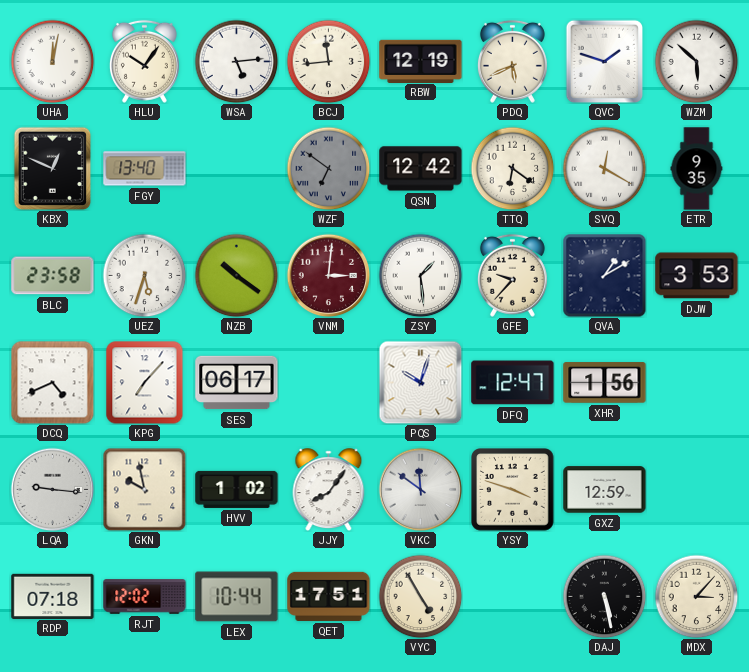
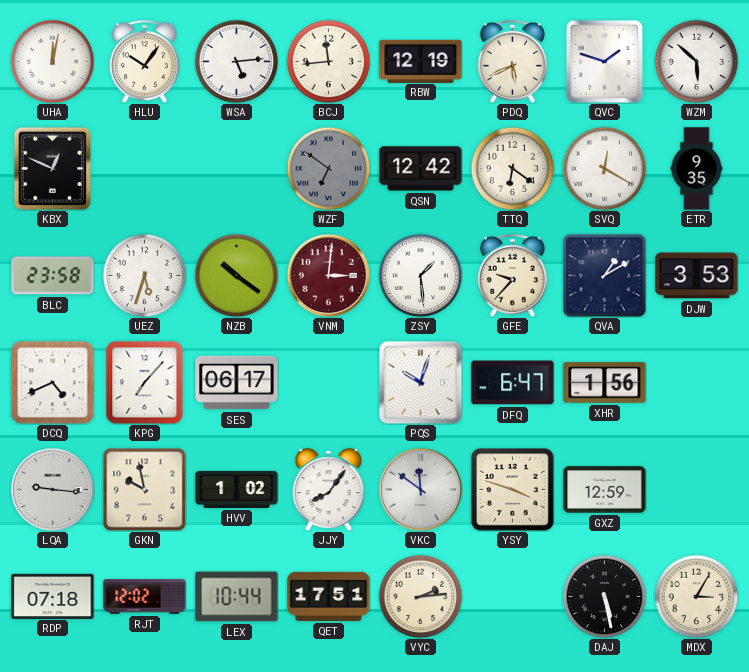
FGY: 13:40 -> none
DFQ: 12:47 -> 6:47
VYC: 4:55 -> 2:14
MDX: 3:07 -> 3:05
